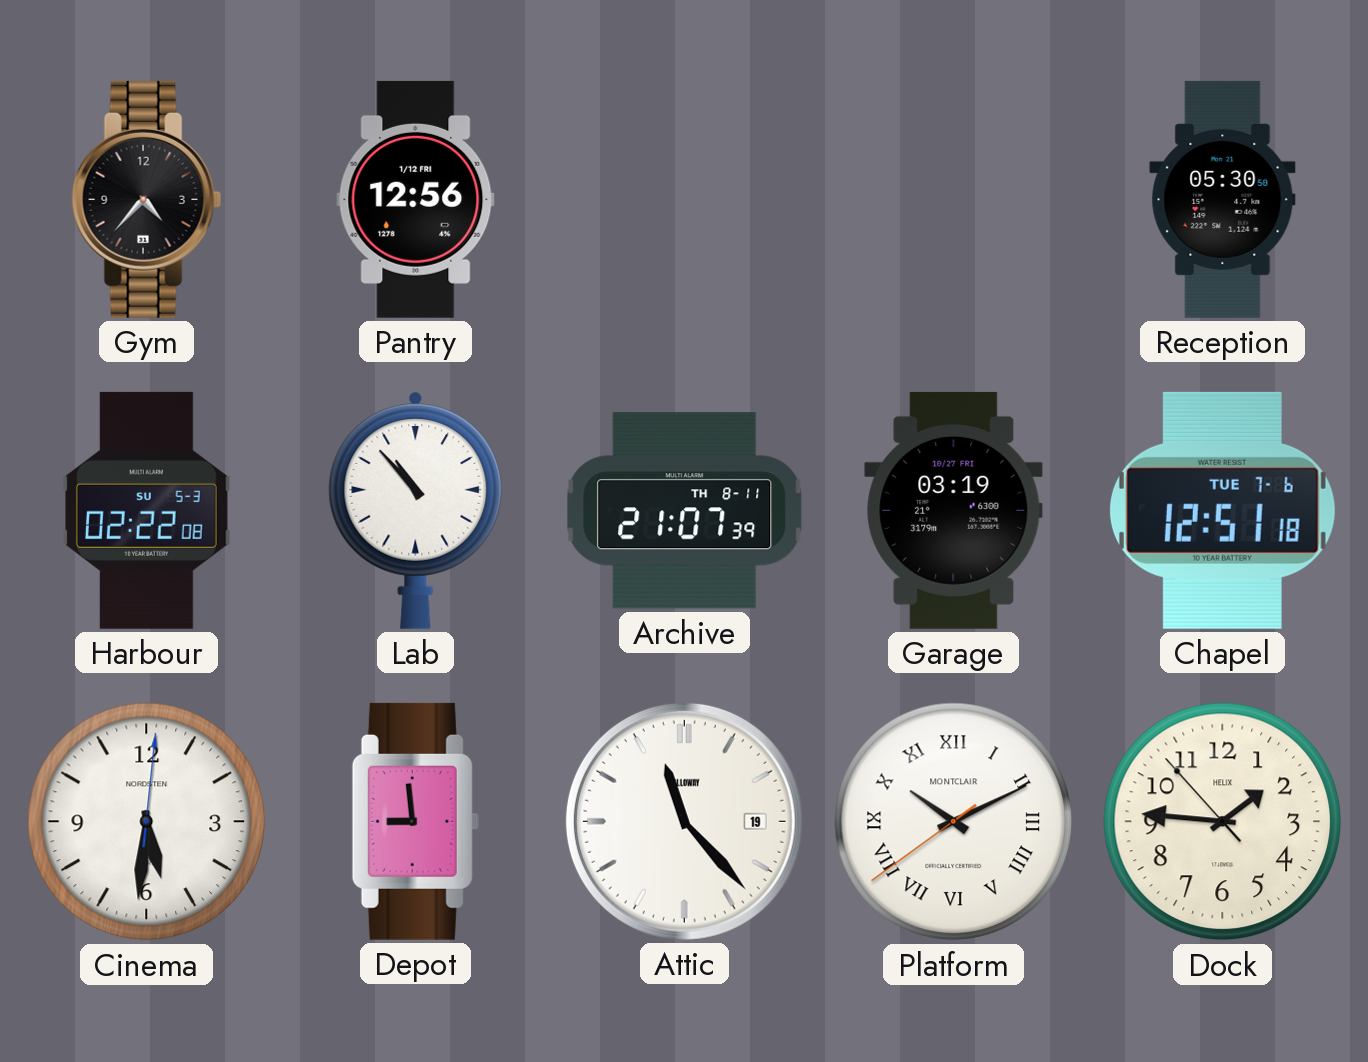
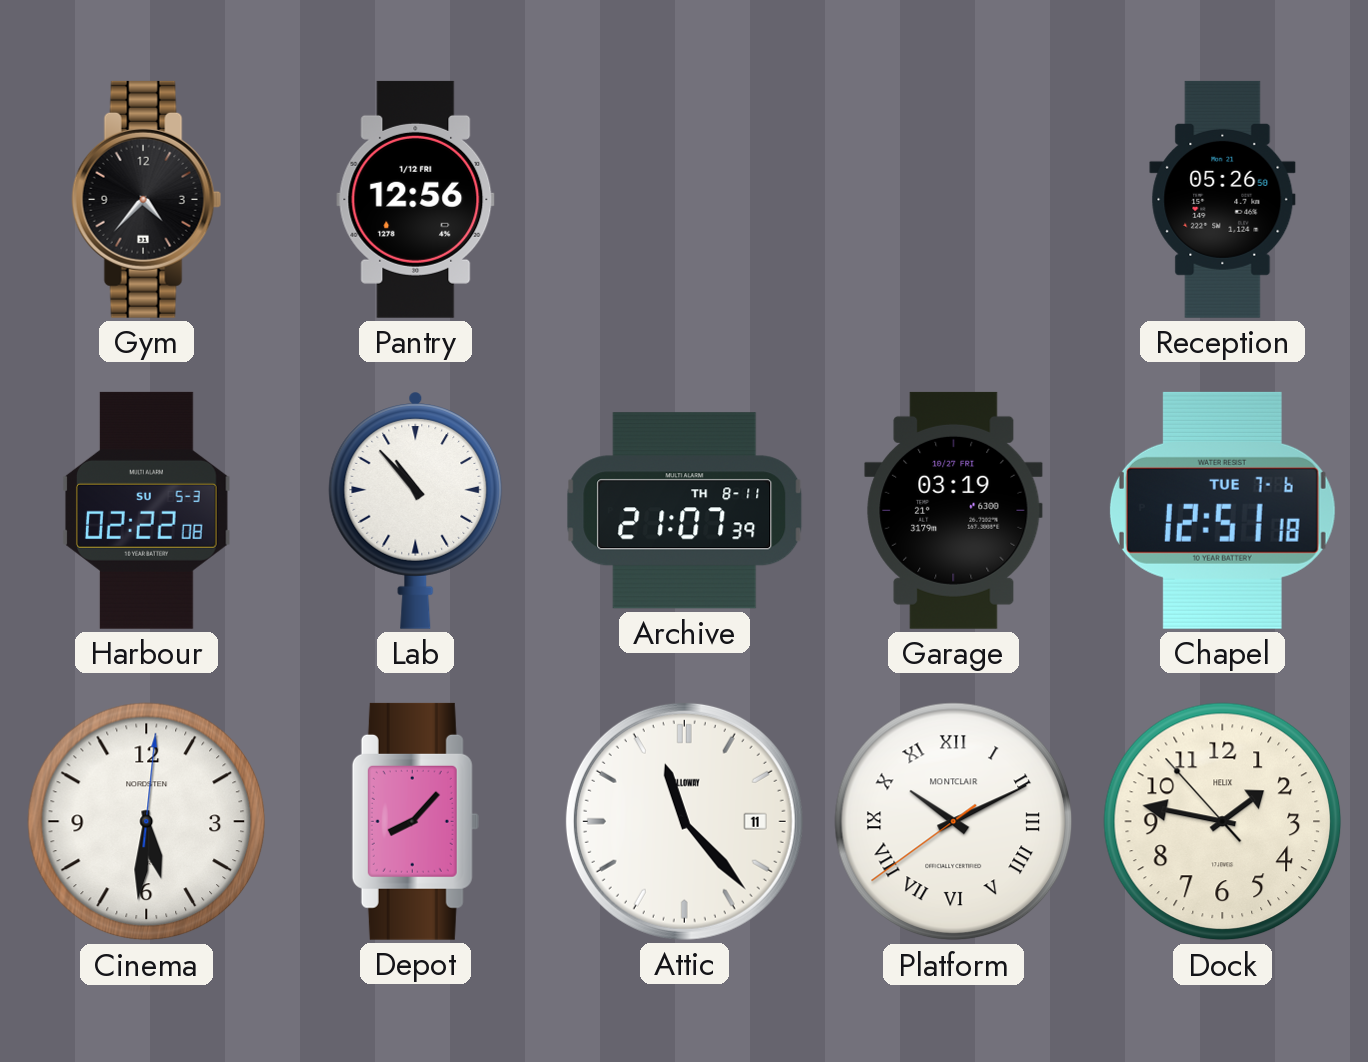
Reception: 05:30 -> 05:26
Depot: 8:59 -> 8:07
Attic date: 19 -> 11
Dock: 1:45 -> 1:46
